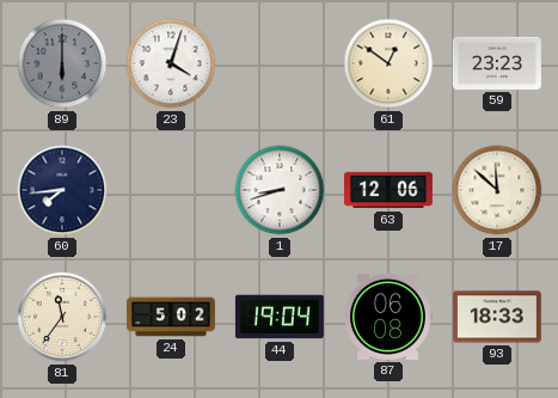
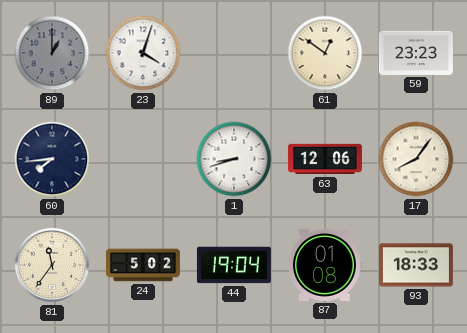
89: 6:00 -> 1:00
17: 11:52 -> 8:06
87: 06:08 -> 01:08
